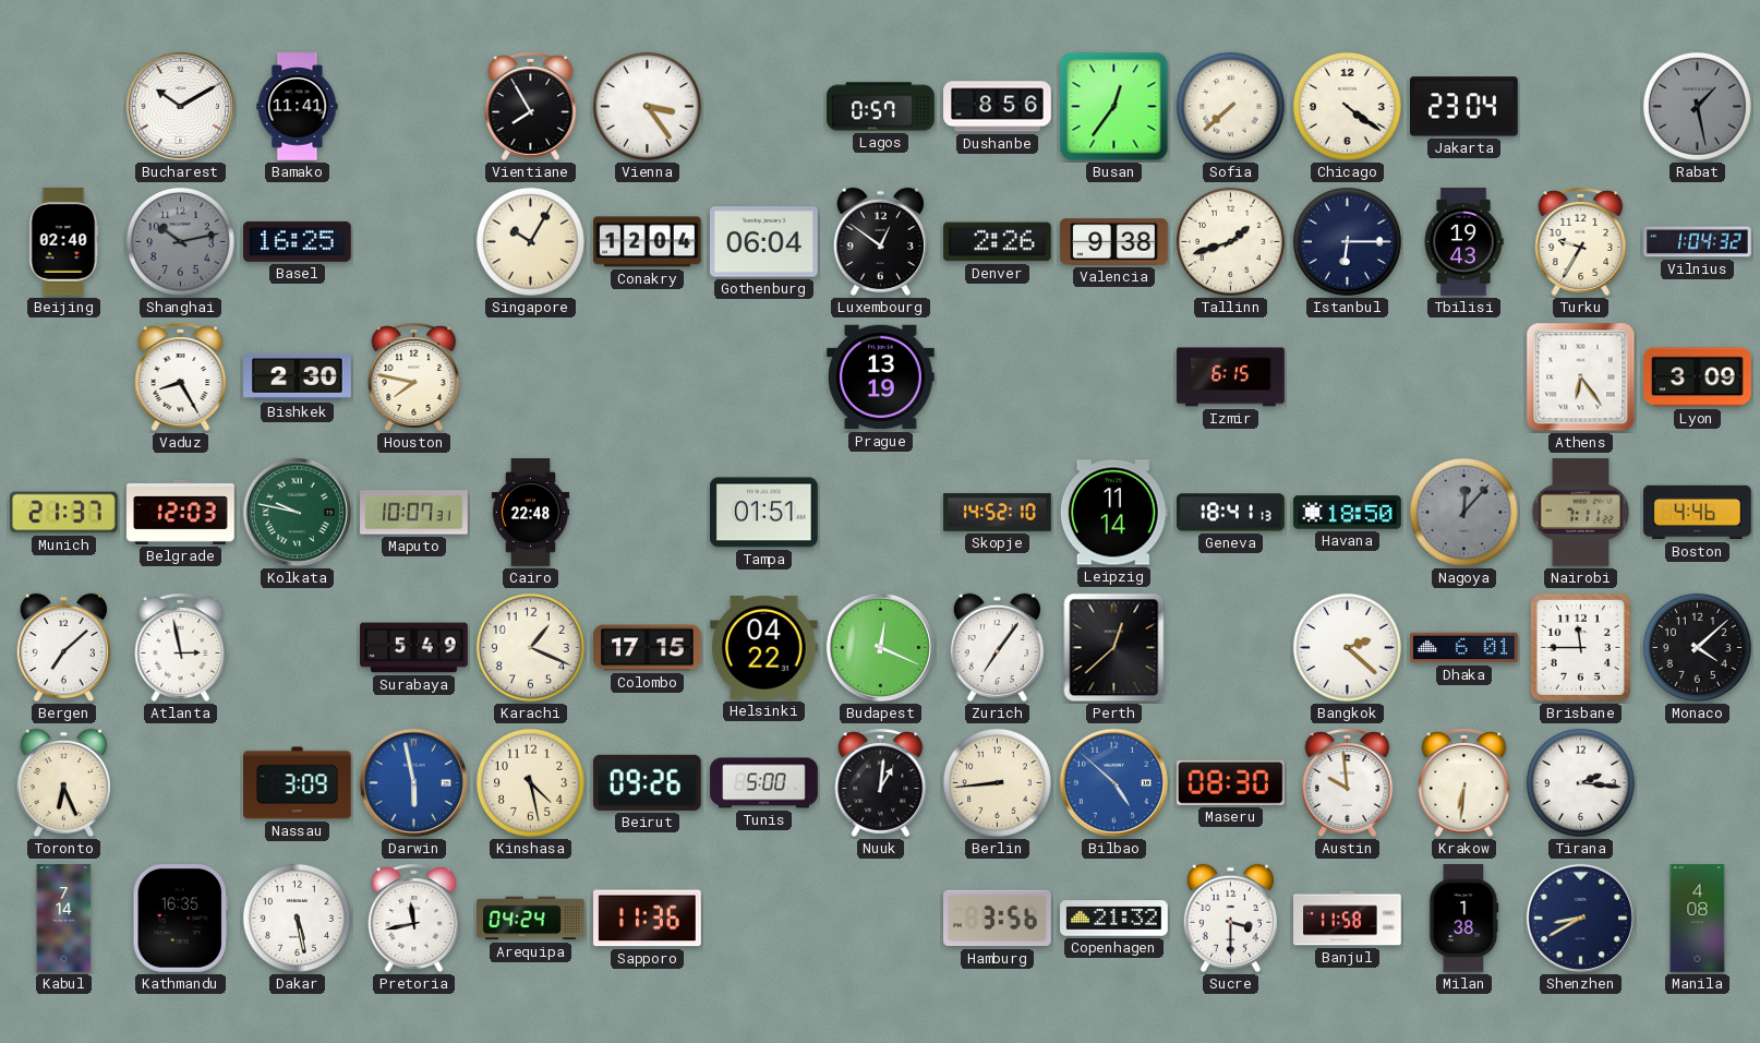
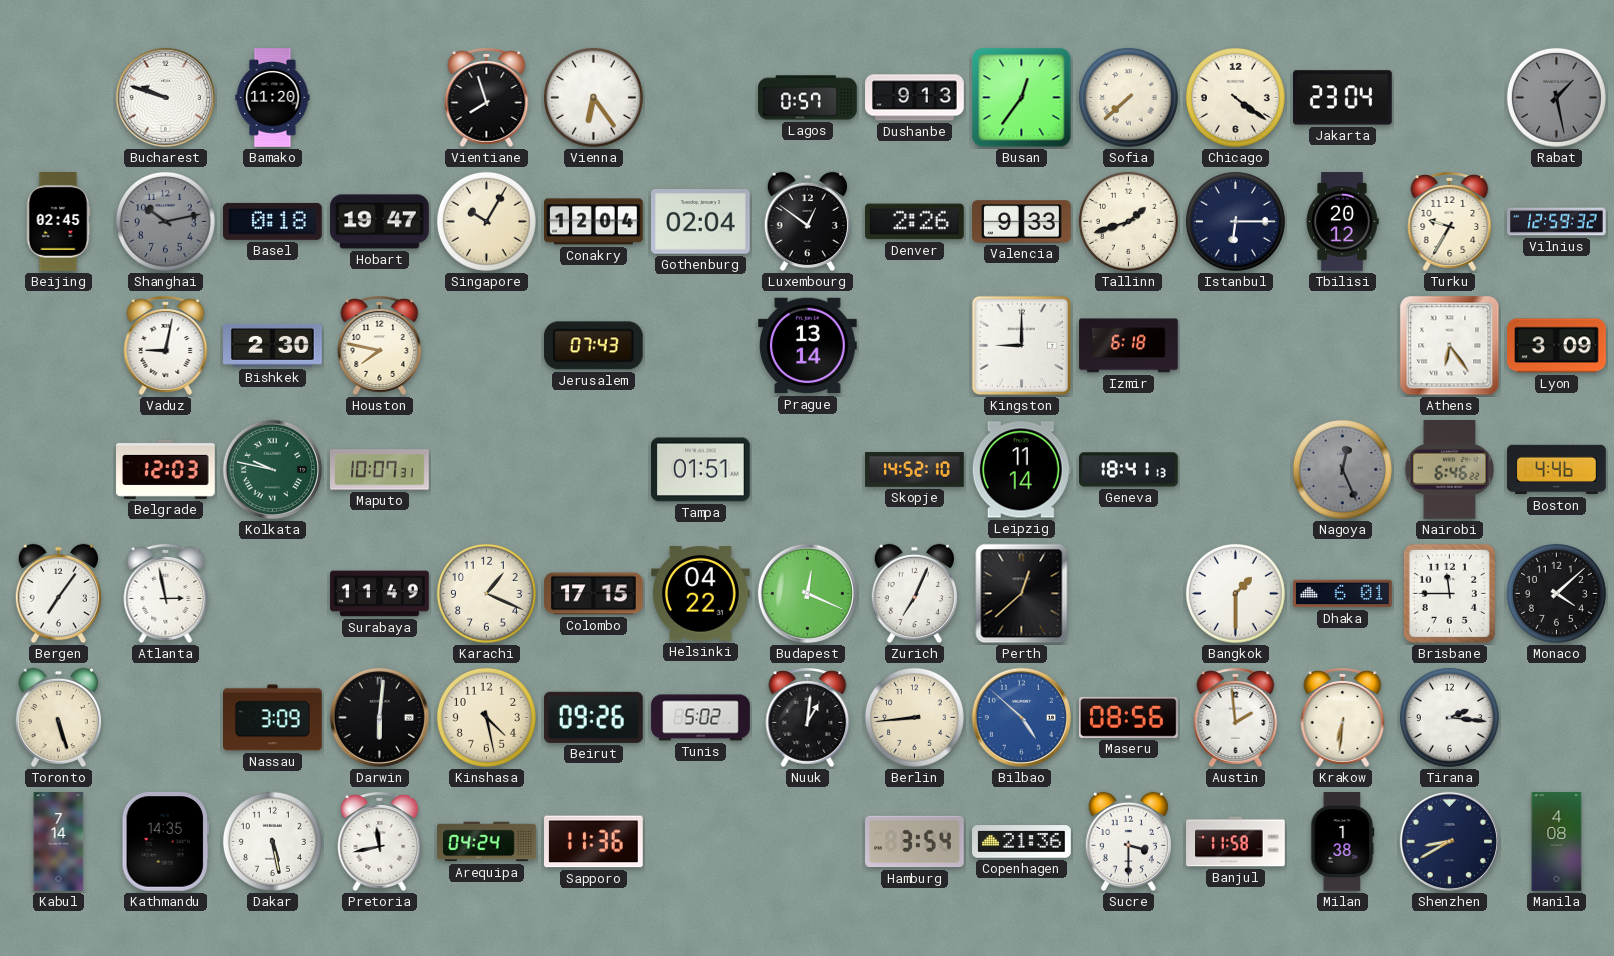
Bucharest: 10:10 -> 9:48
Bamako: 11:41 -> 11:20
Vientiane: 7:55 -> 7:57
Vienna: 3:24 -> 6:24
Dushanbe: 8:56 -> 9:13
Beijing: 02:40 -> 02:45
Basel: 16:25 -> 0:18
Hobart: none -> 19:47
Gothenburg: 06:04 -> 02:04
Valencia: 9:38 -> 9:33
Tbilisi: 19:43 -> 20:12
Vilnius: 1:04 -> 12:59
Vaduz: 8:25 -> 9:02
Jerusalem: none -> 07:43
Prague: 13:19 -> 13:14
Kingston: none -> 9:00
Izmir: 6:15 -> 6:18
Munich: 21:37 -> none
Cairo: 22:48 -> none
Havana: 18:50 -> none
Nagoya: 12:07 -> 12:26
Nairobi: 7:11 -> 6:46
Bergen: 7:08 -> 7:06
Surabaya: 5:49 -> 11:49
Zurich: 7:06 -> 7:04
Bangkok: 2:22 -> 1:30
Toronto: 6:26 -> 5:27
Darwin: 5:58 -> 6:01
Darwin dial: blue -> black
Tunis: 5:00 -> 5:02
Maseru: 08:30 -> 08:56
Austin: 9:59 -> 1:59
Kathmandu: 16:35 -> 14:35
Hamburg: 3:56 -> 3:54
Copenhagen: 21:32 -> 21:36
